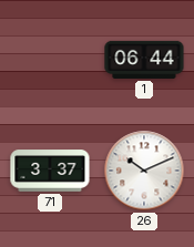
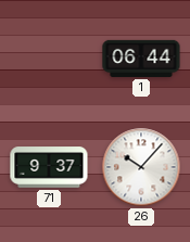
71: 3:37 -> 9:37
26: 10:11 -> 10:07
